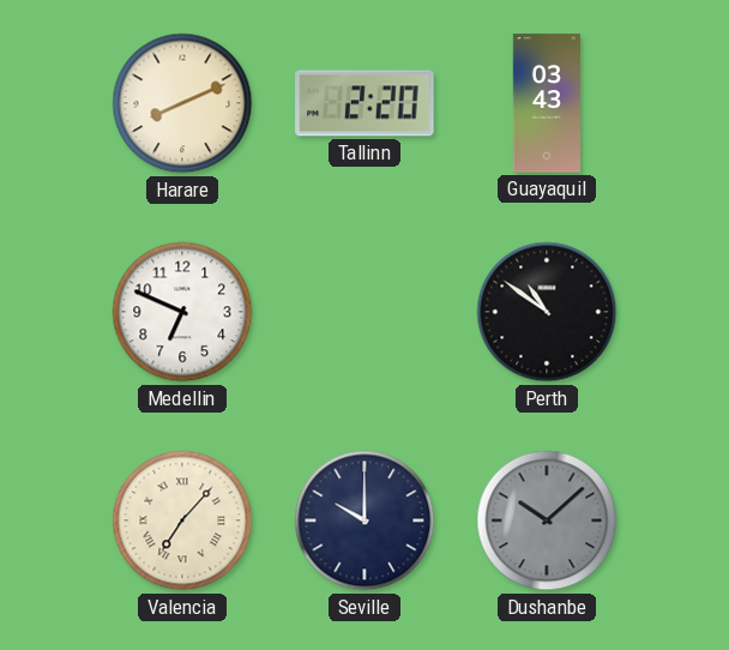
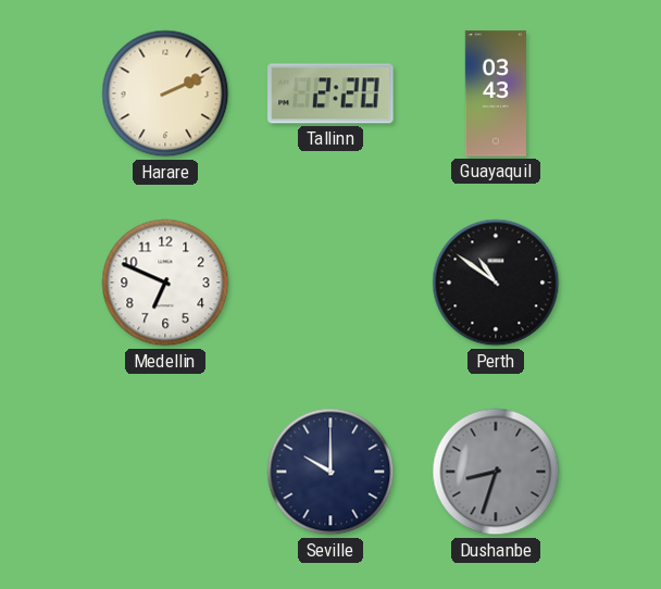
Harare: 8:11 -> 2:11
Valencia: 7:07 -> none
Dushanbe: 10:08 -> 8:33
